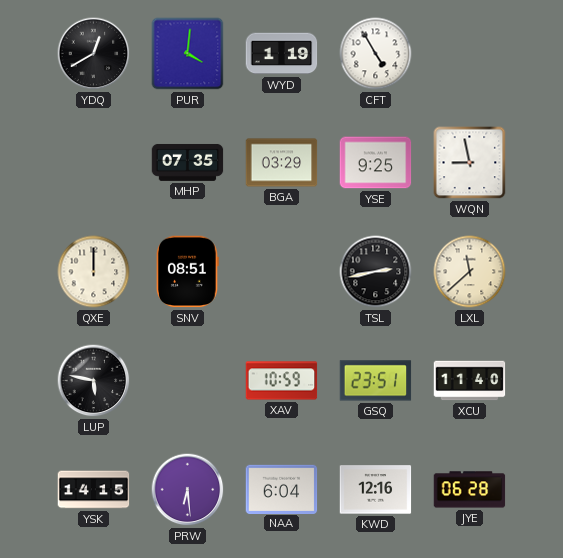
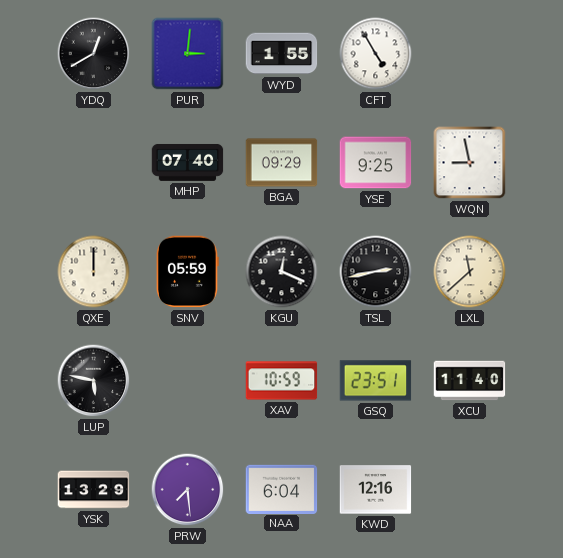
PUR: 4:01 -> 3:01
WYD: 1:19 -> 1:55
MHP: 07:35 -> 07:40
BGA: 03:29 -> 09:29
SNV: 08:51 -> 05:59
KGU: none -> 12:19
YSK: 14:15 -> 13:29
PRW: 6:29 -> 7:29
JYE: 06:28 -> none
